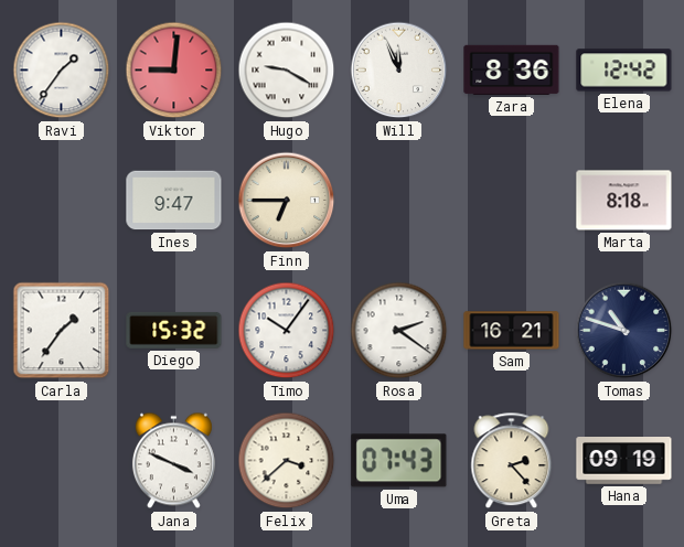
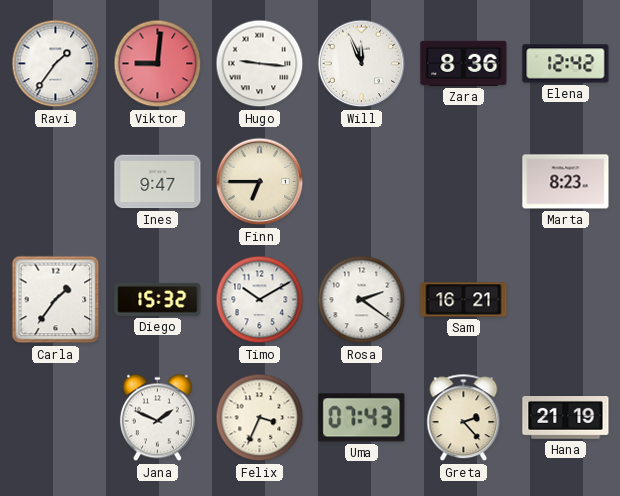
Hugo: 9:20 -> 9:16
Marta: 8:18 -> 8:23
Timo: 10:06 -> 10:10
Tomas: 10:48 -> none
Jana: 3:49 -> 1:49
Felix: 3:38 -> 3:34
Hana: 09:19 -> 21:19
